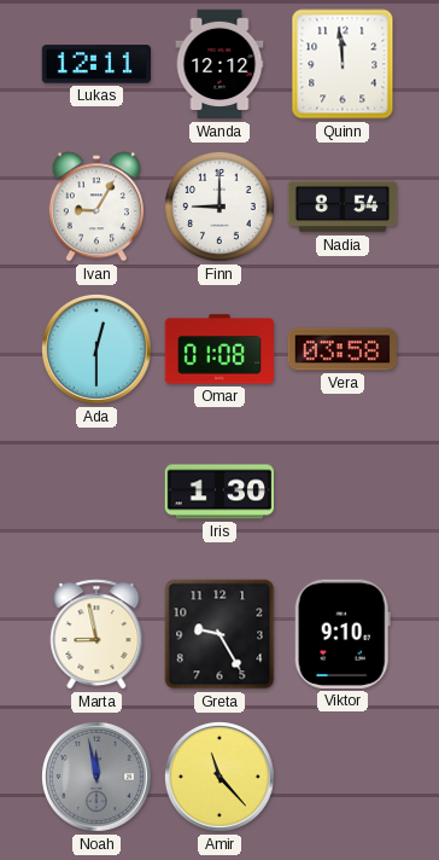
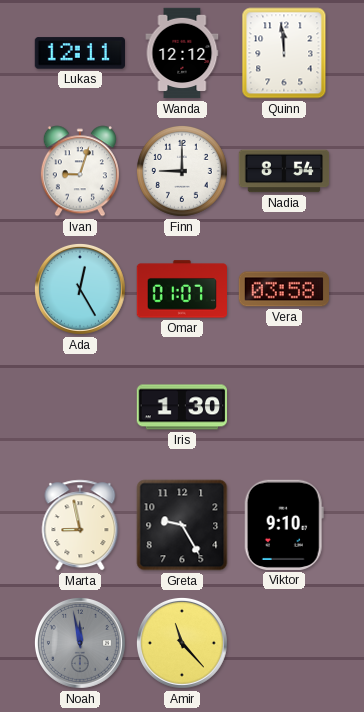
Ivan: 9:05 -> 9:03
Ada: 12:30 -> 12:25
Omar: 01:08 -> 01:07
